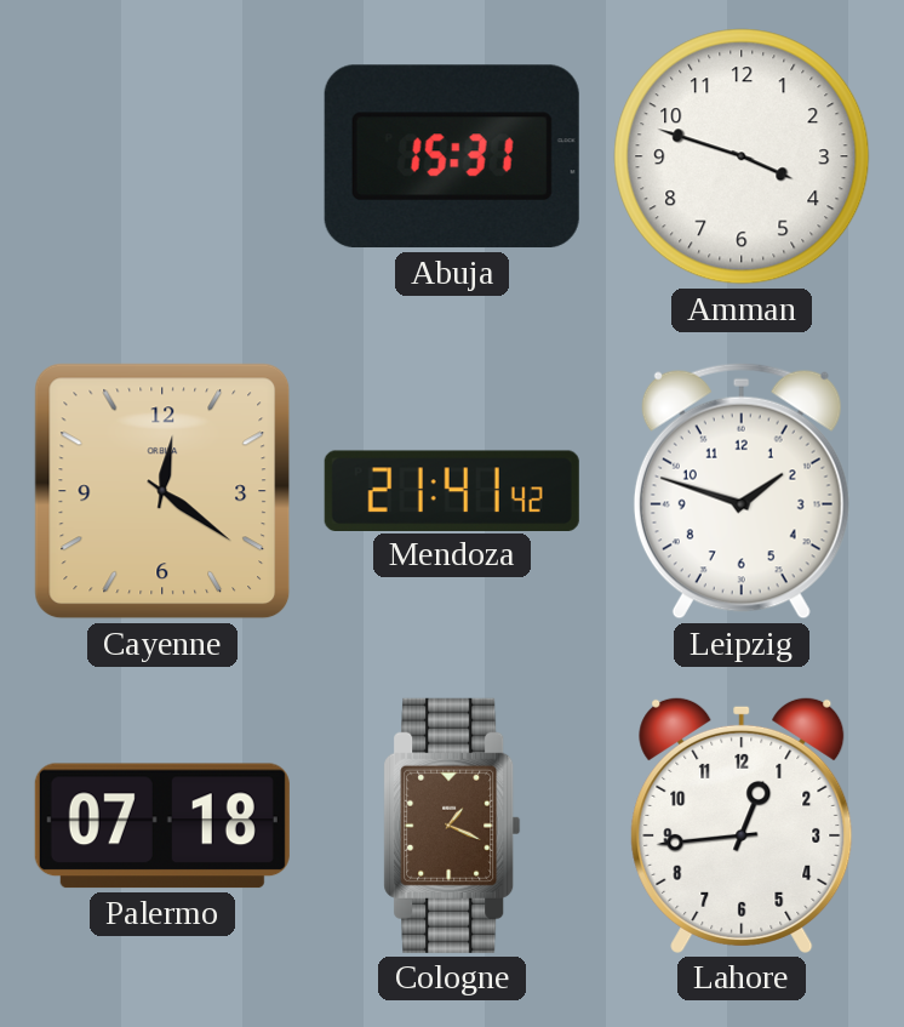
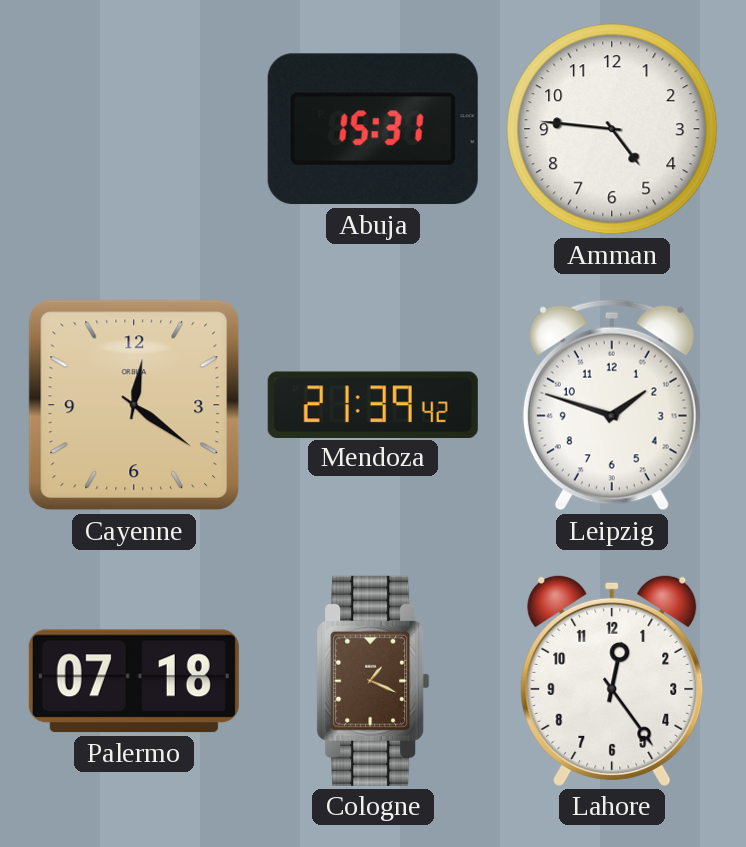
Amman: 3:48 -> 4:46
Mendoza: 21:41 -> 21:39
Lahore: 12:44 -> 12:24
